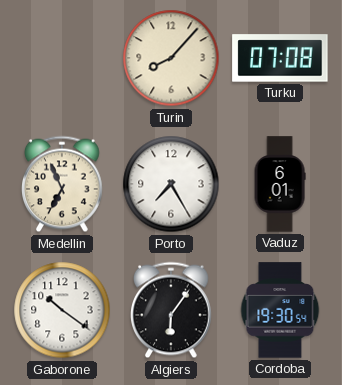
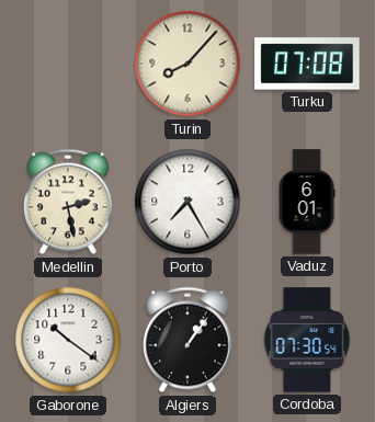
Medellin: 6:56 -> 2:28
Algiers: 6:06 -> 1:06
Cordoba: 19:30 -> 07:30
